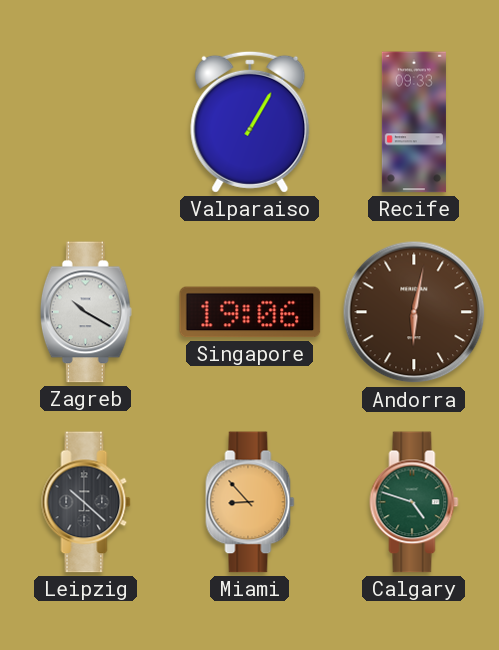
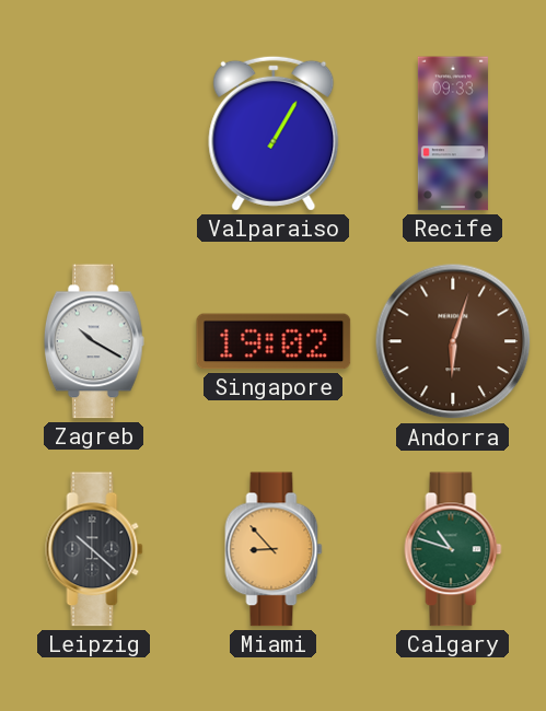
Singapore: 19:06 -> 19:02
Andorra: 6:02 -> 6:03
Calgary: 4:48 -> 10:48
